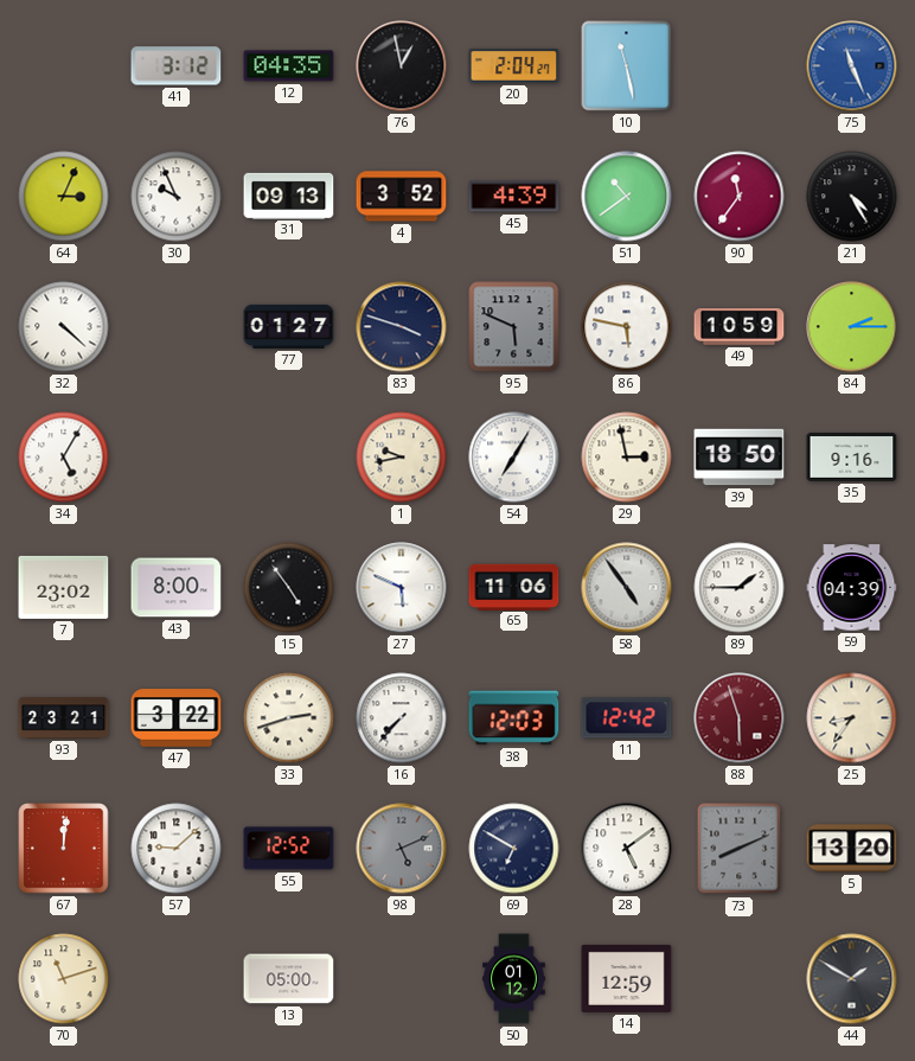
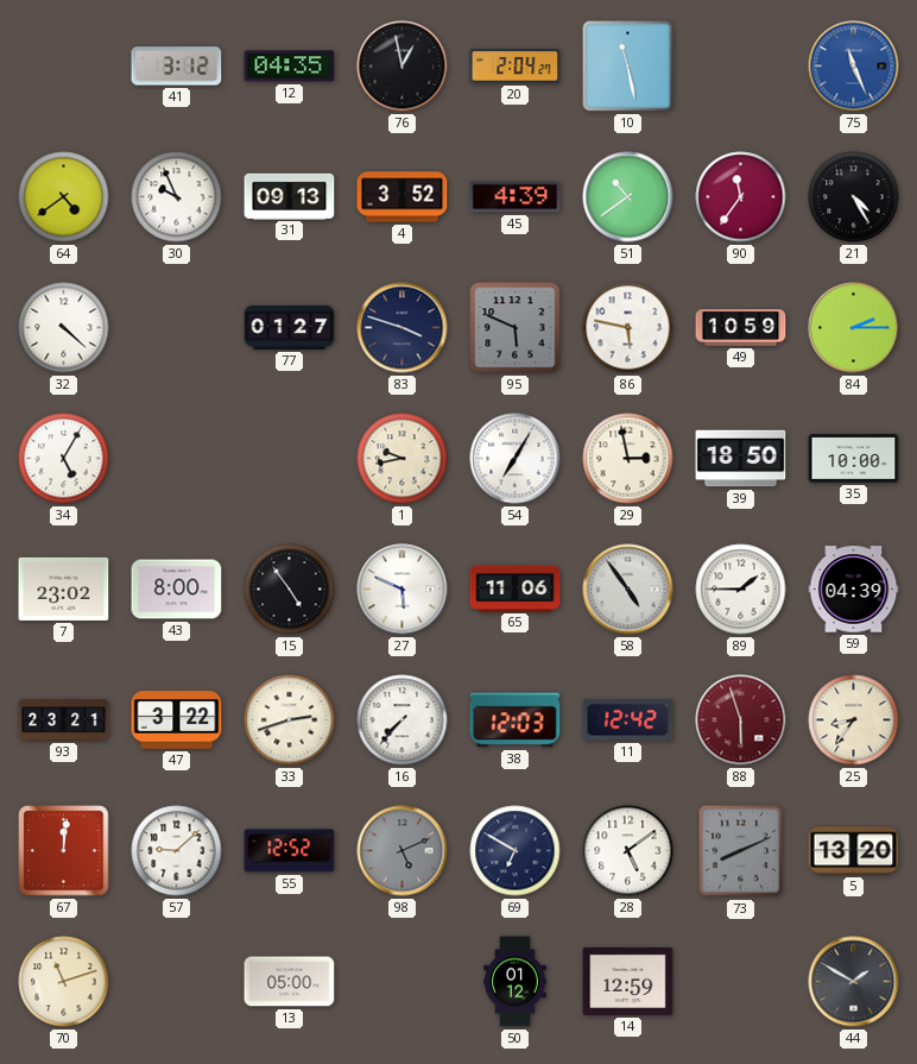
64: 3:04 -> 4:39
35: 9:16 -> 10:00
